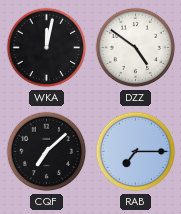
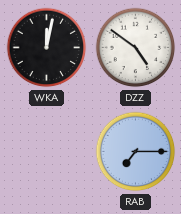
CQF: 7:08 -> none
